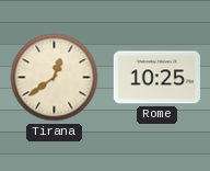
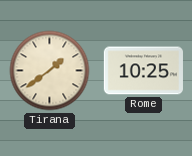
Tirana: 12:39 -> 1:39
